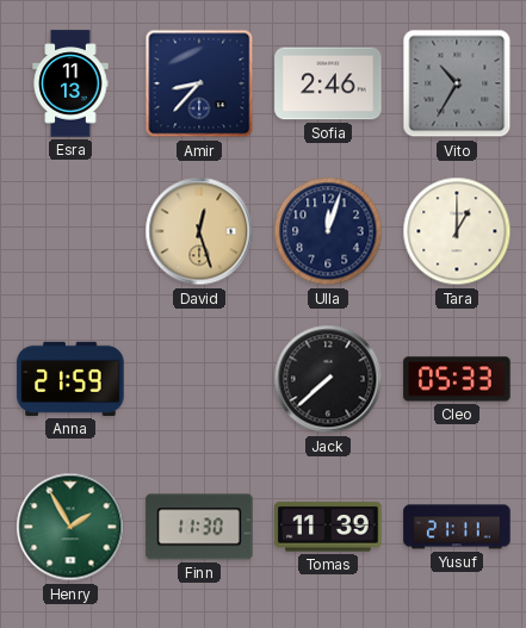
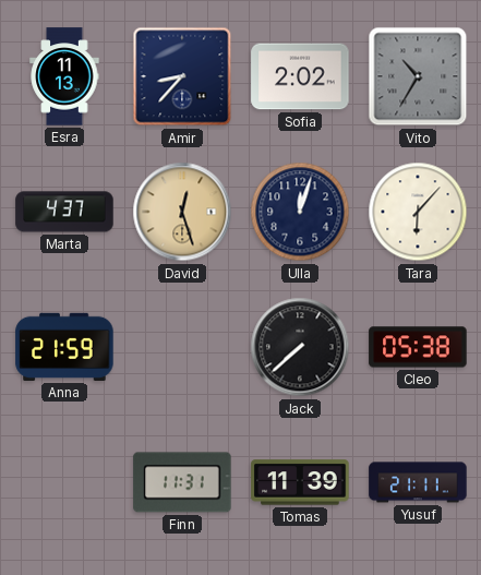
Sofia: 2:46 -> 2:02
Marta: none -> 4:37
Tara: 1:00 -> 6:07
Cleo: 05:33 -> 05:38
Henry: 1:55 -> none
Finn: 11:30 -> 11:31
